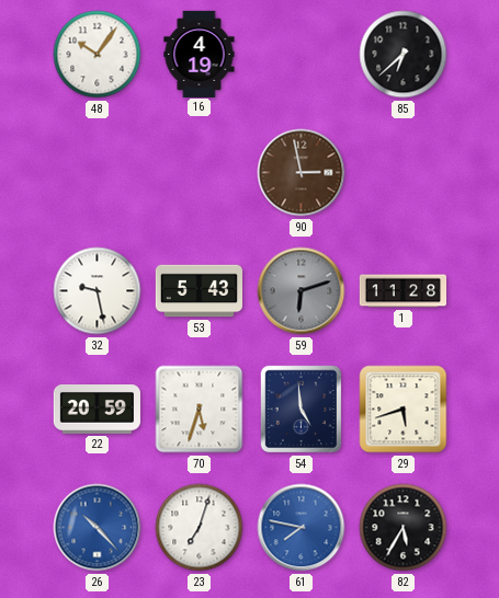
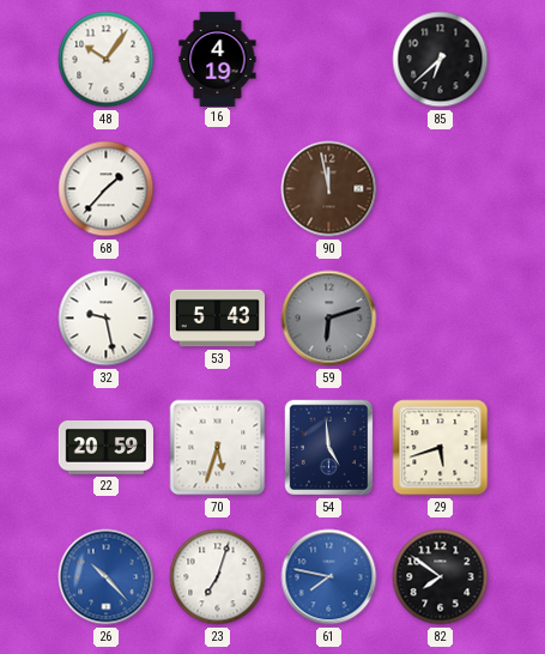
68: none -> 1:37
90: 2:58 -> 11:58
1: 11:28 -> none
82: 5:35 -> 7:51
